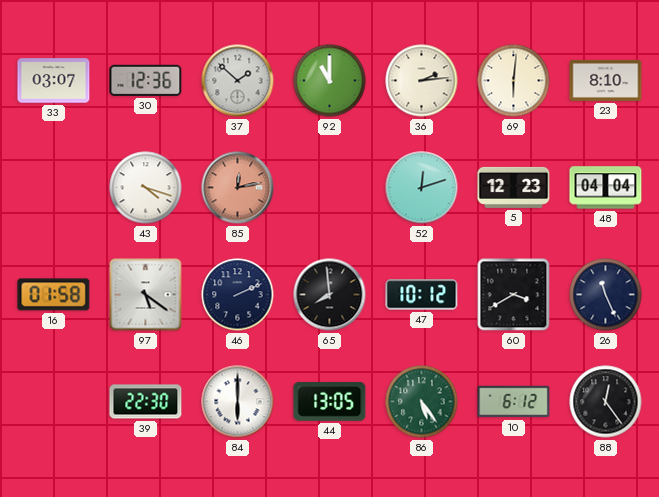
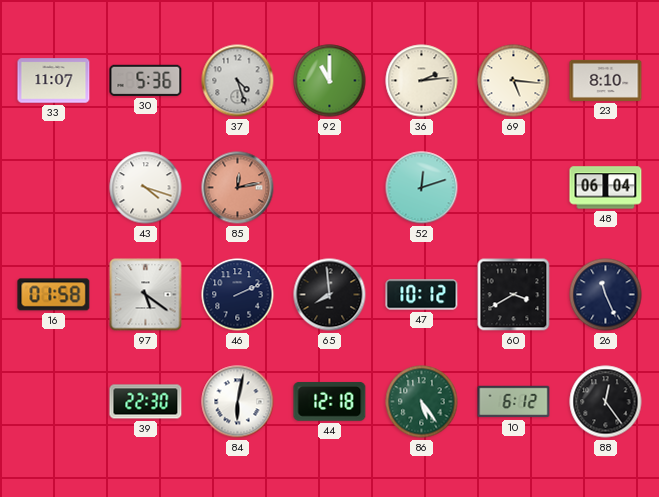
33: 03:07 -> 11:07
30: 12:36 -> 5:36
37: 1:52 -> 4:27
69: 6:01 -> 5:16
5: 12:23 -> none
48: 04:04 -> 06:04
84: 6:00 -> 6:02
44: 13:05 -> 12:18
